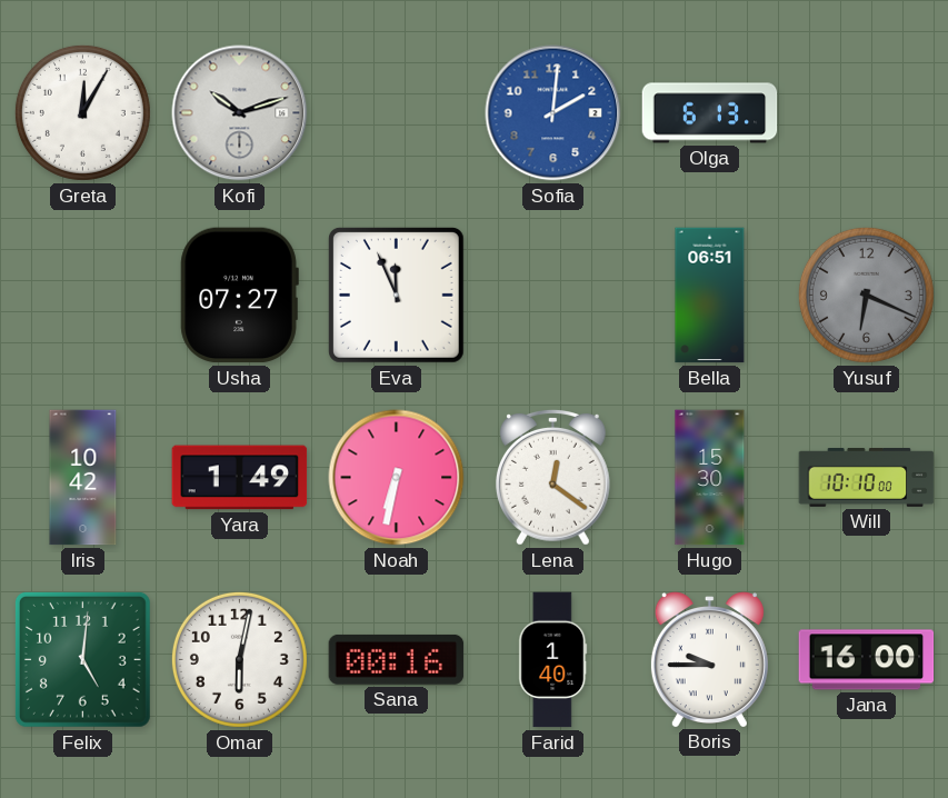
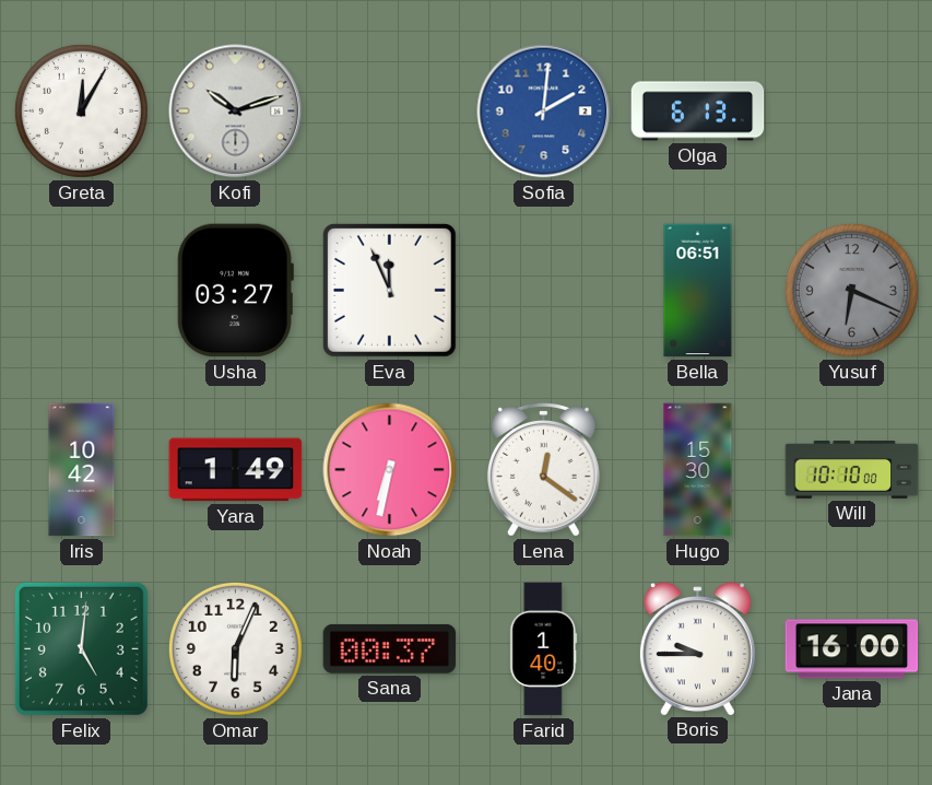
Usha: 07:27 -> 03:27
Omar: 6:02 -> 6:04
Sana: 00:16 -> 00:37
